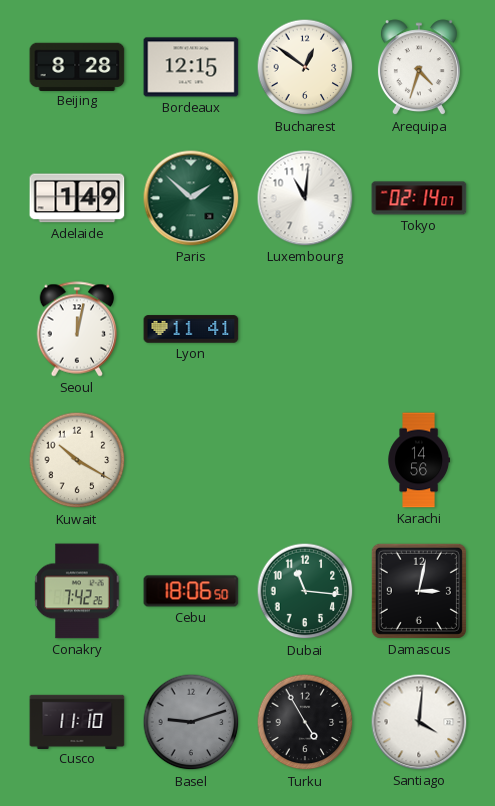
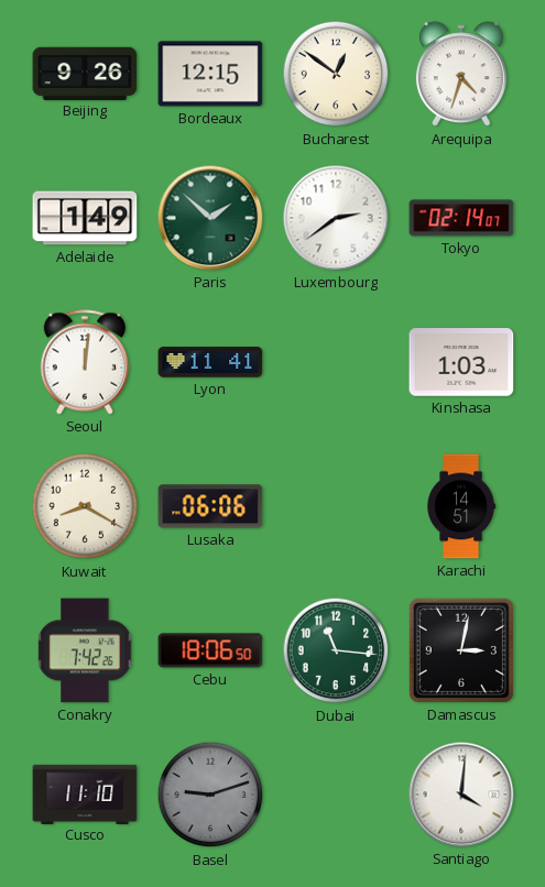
Beijing: 8:28 -> 9:26
Luxembourg: 11:01 -> 2:39
Seoul: 12:02 -> 12:01
Kinshasa: none -> 1:03
Kuwait: 10:20 -> 8:20
Lusaka: none -> 06:06
Karachi: 14:56 -> 14:51
Turku: 4:55 -> none
